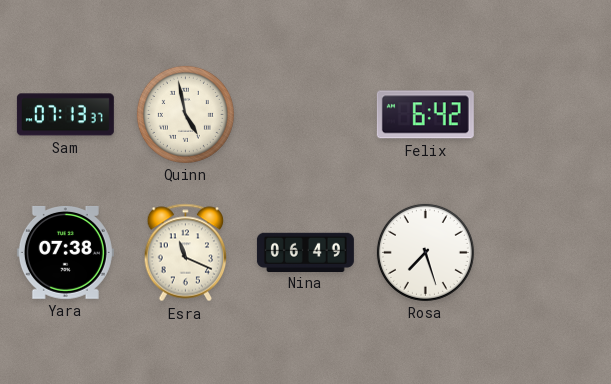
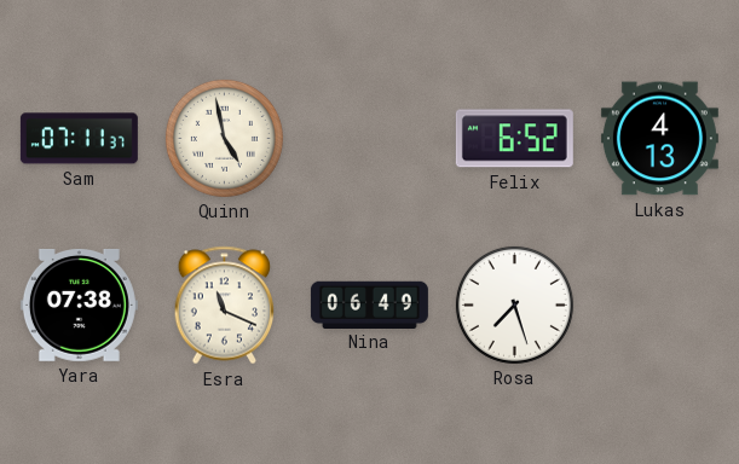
Sam: 07:13 -> 07:11
Felix: 6:42 -> 6:52
Lukas: none -> 4:13
